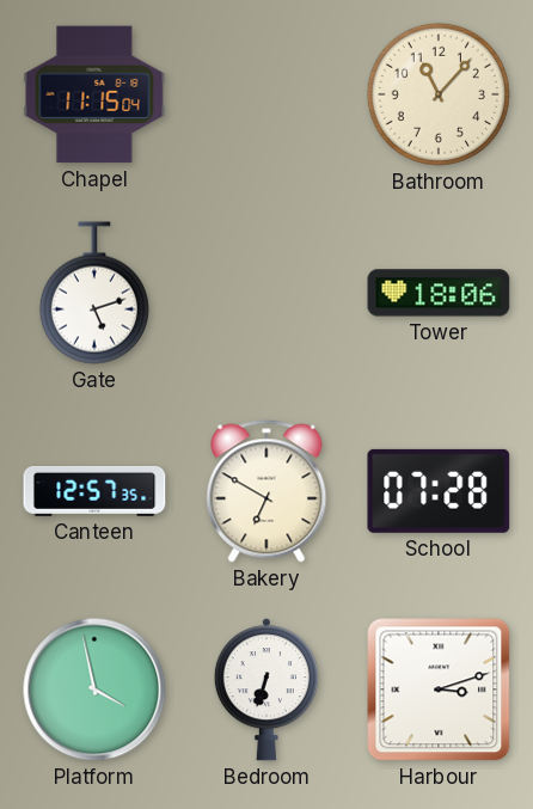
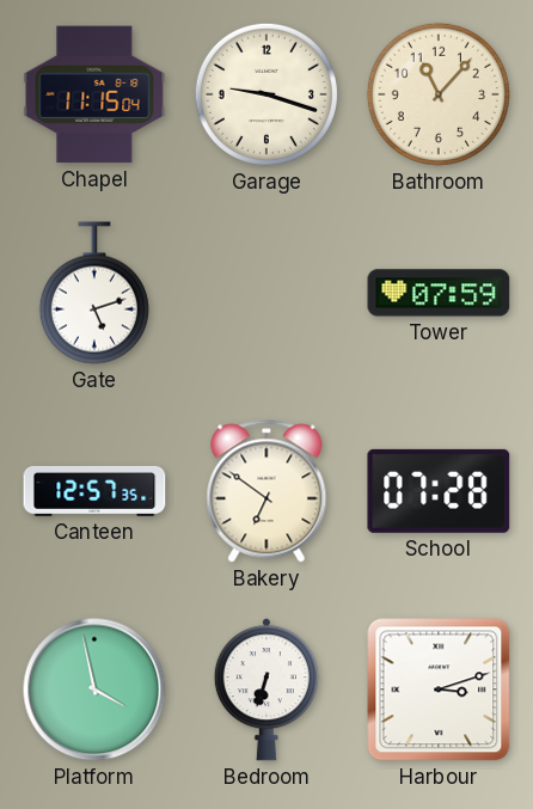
Garage: none -> 9:18
Tower: 18:06 -> 07:59
Bakery: 6:50 -> 6:51
